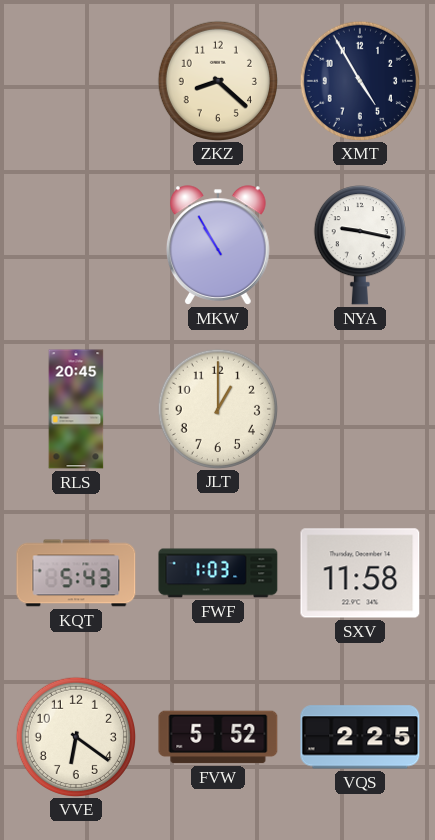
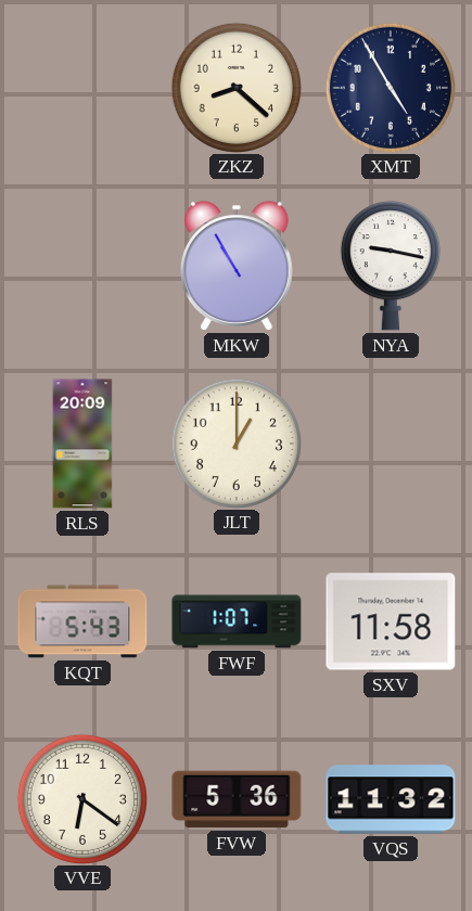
RLS: 20:45 -> 20:09
FWF: 1:03 -> 1:07
FVW: 5:52 -> 5:36
VQS: 2:25 -> 11:32
